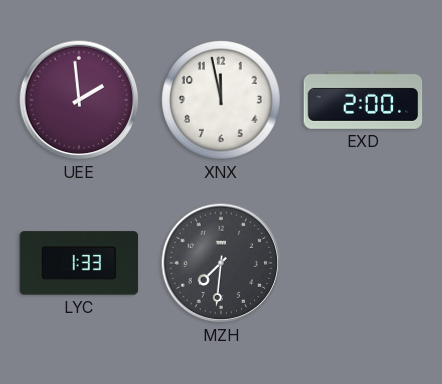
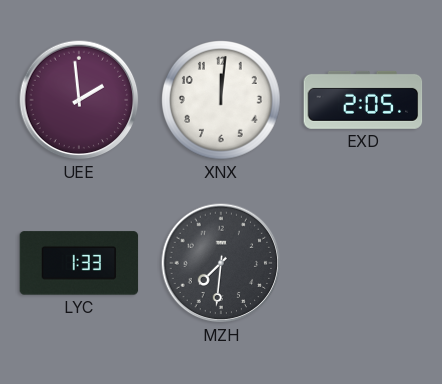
XNX: 11:58 -> 12:01
EXD: 2:00 -> 2:05
